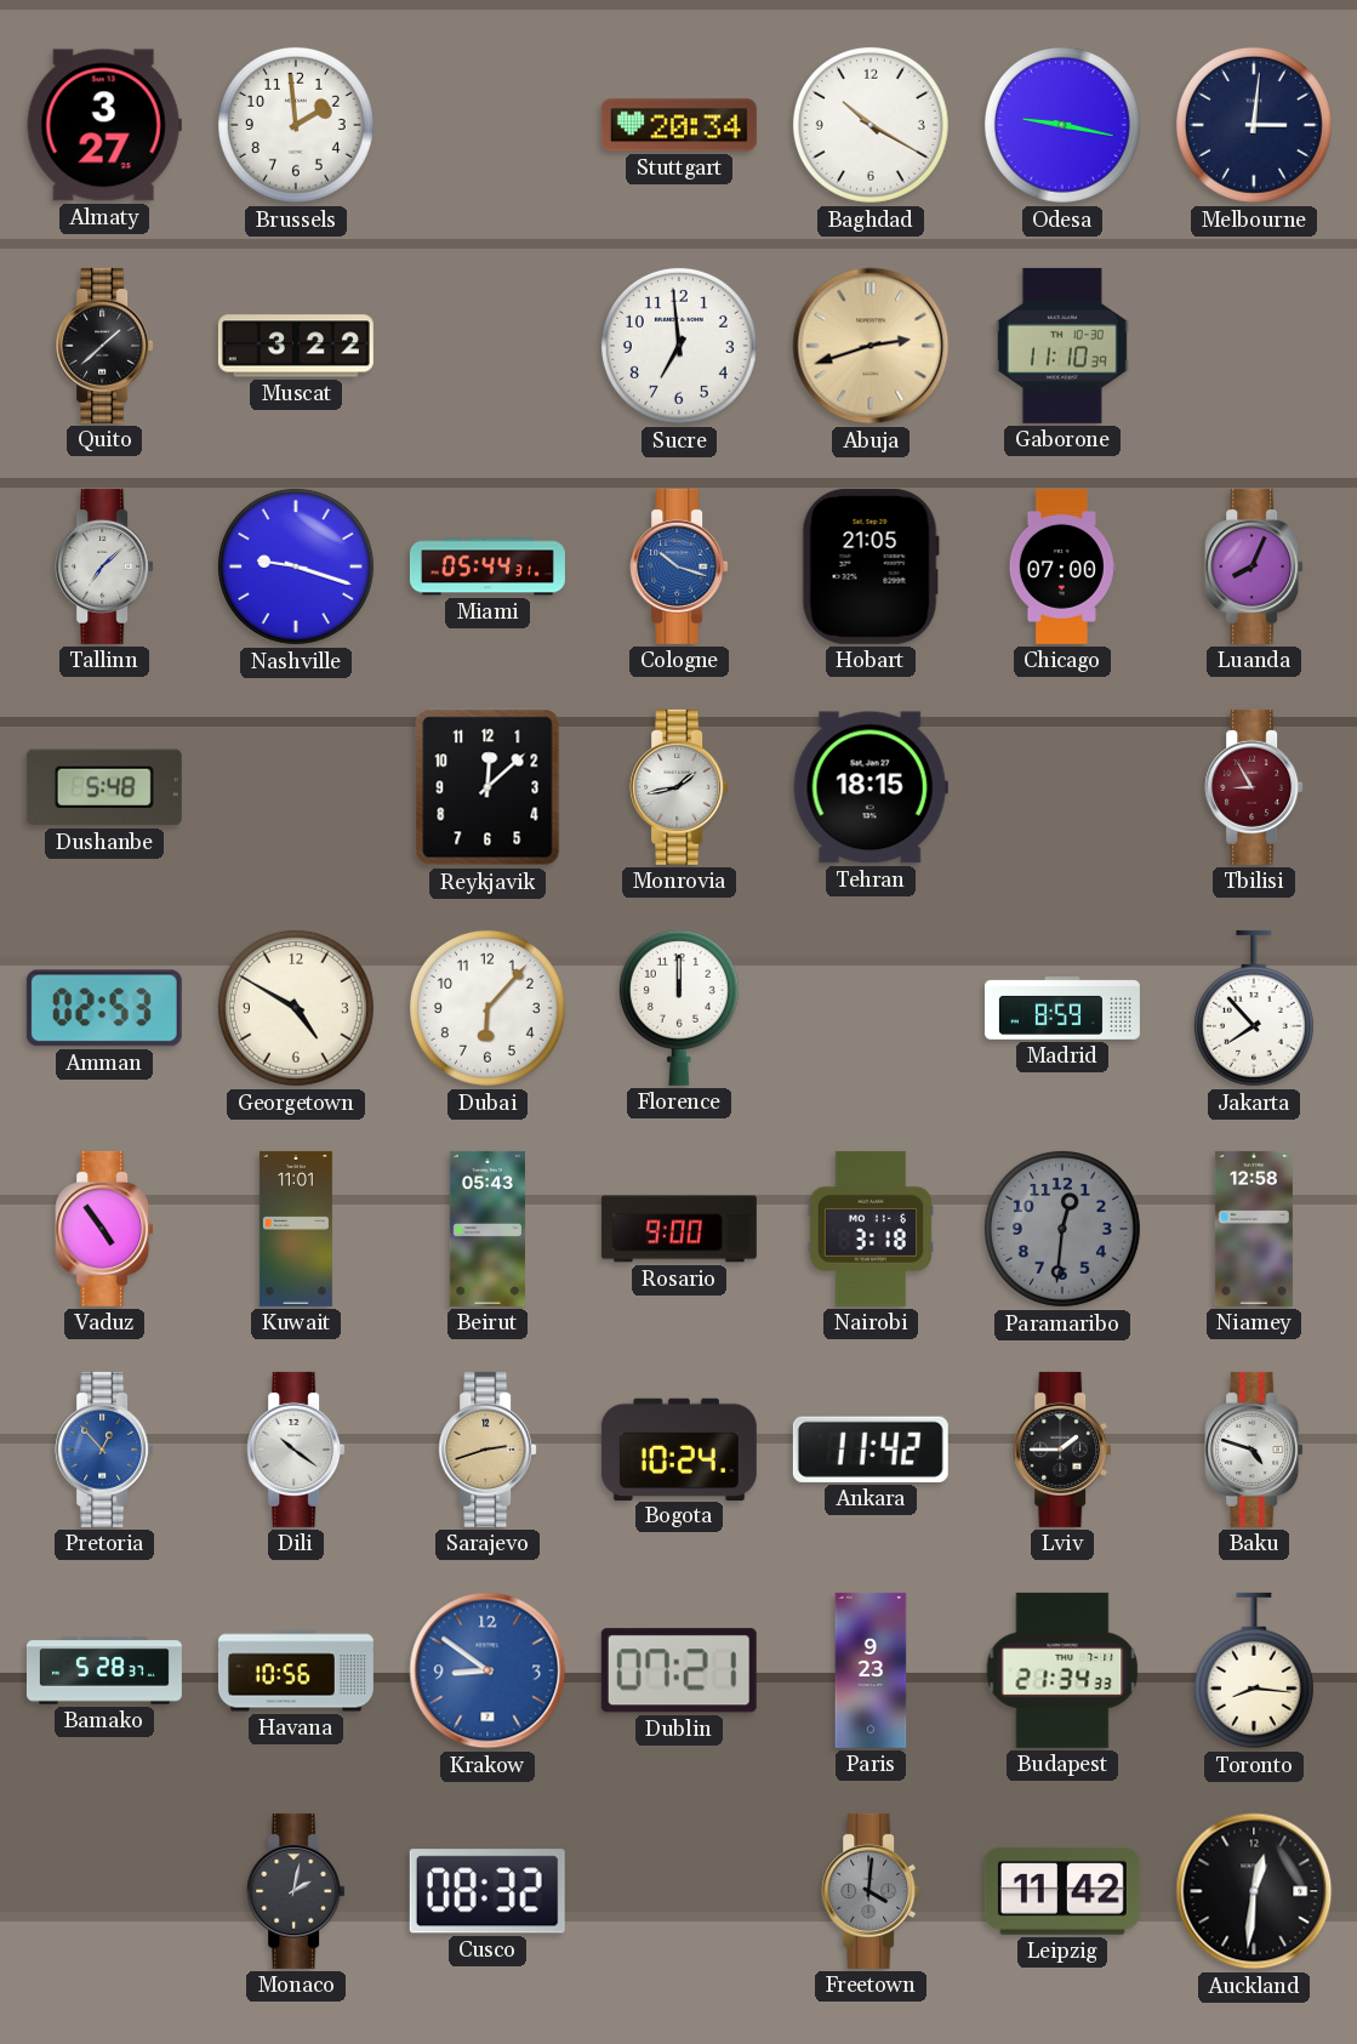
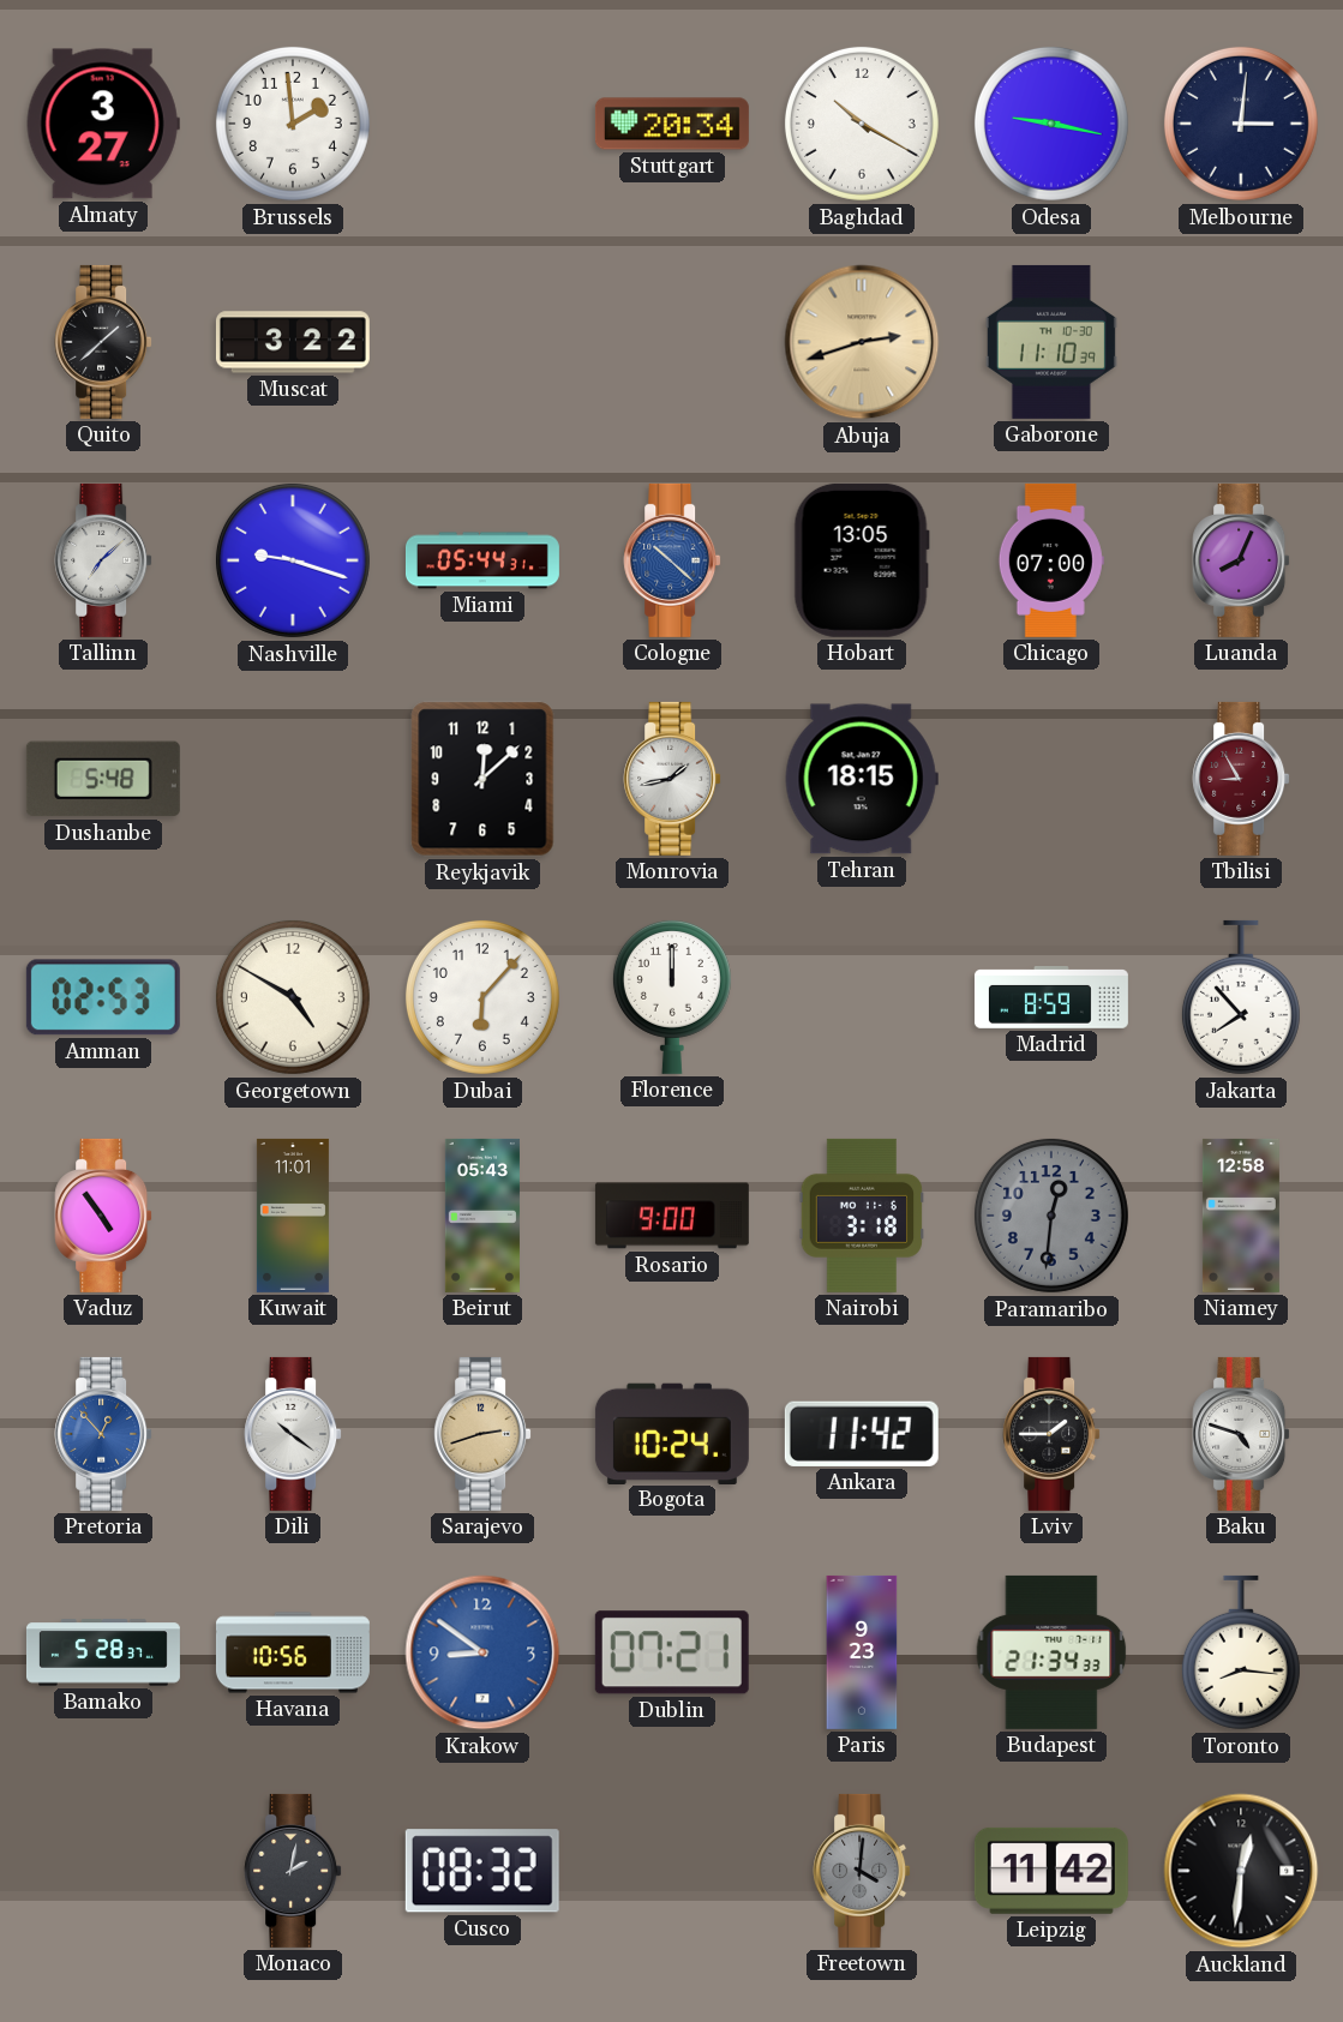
Sucre: 6:59 -> none
Cologne: 10:18 -> 10:22
Hobart: 21:05 -> 13:05
